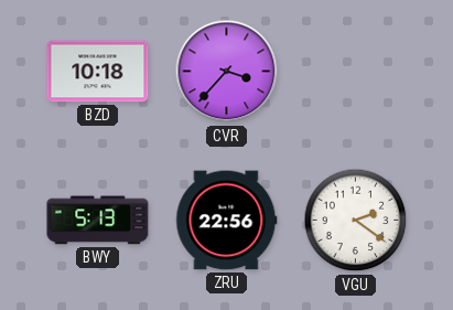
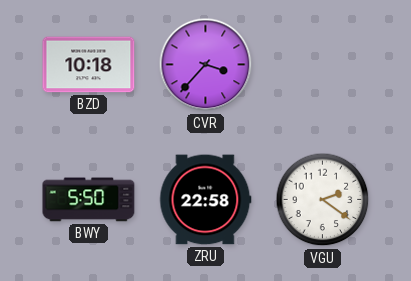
BWY: 5:13 -> 5:50
ZRU: 22:56 -> 22:58
